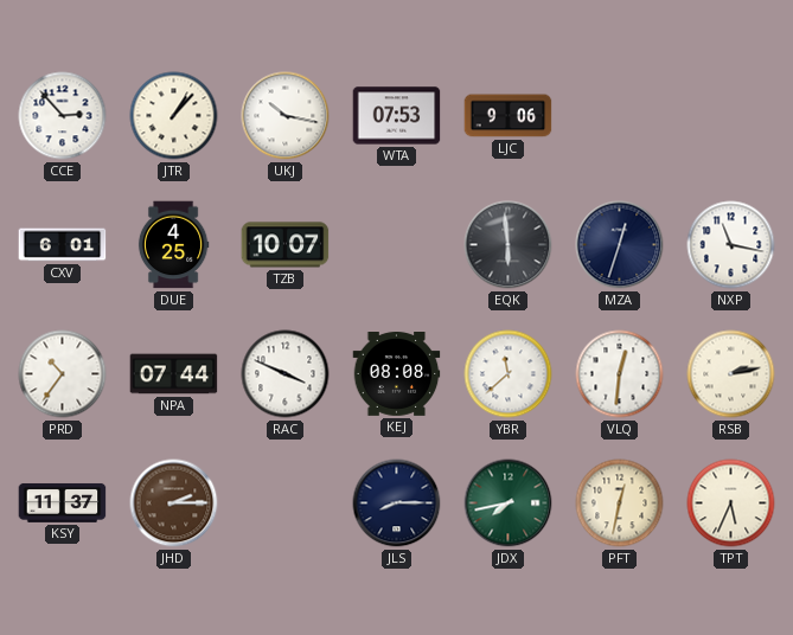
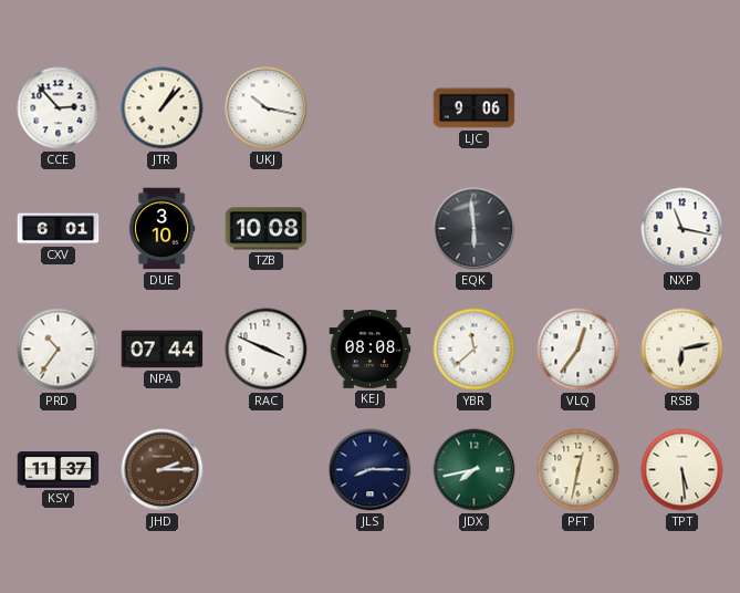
WTA: 07:53 -> none
DUE: 4:25 -> 3:10
TZB: 10:07 -> 10:08
MZA: 12:33 -> none
VLQ: 12:31 -> 12:36
RSB: 2:13 -> 6:13
TPT: 5:34 -> 5:29
